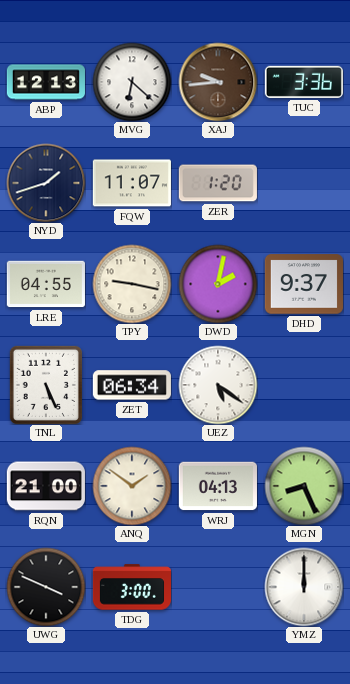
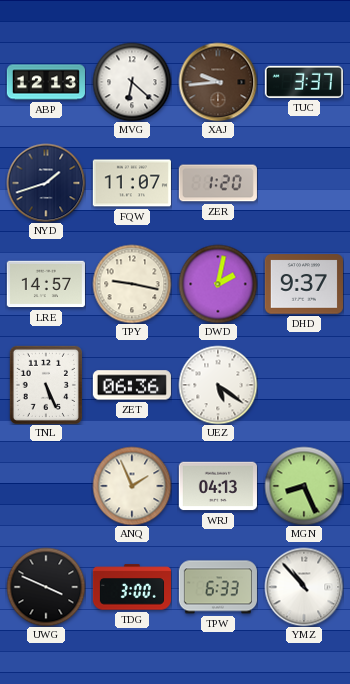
TUC: 3:36 -> 3:37
LRE: 04:55 -> 14:57
ZET: 06:34 -> 06:36
RQN: 21:00 -> none
ANQ: 1:51 -> 1:56
TPW: none -> 6:33
YMZ: 12:00 -> 10:53
